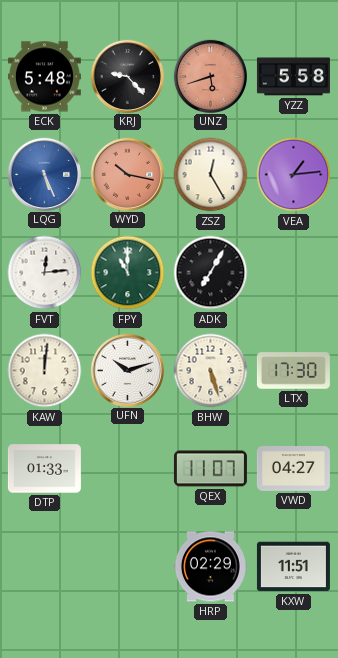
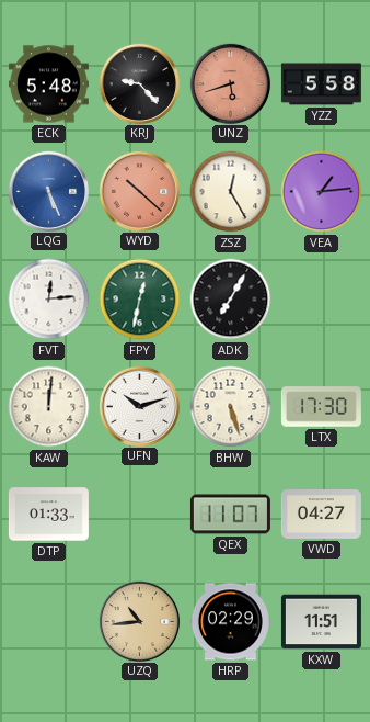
WYD: 10:17 -> 10:22
FPY: 11:00 -> 12:32
UZQ: none -> 10:44
